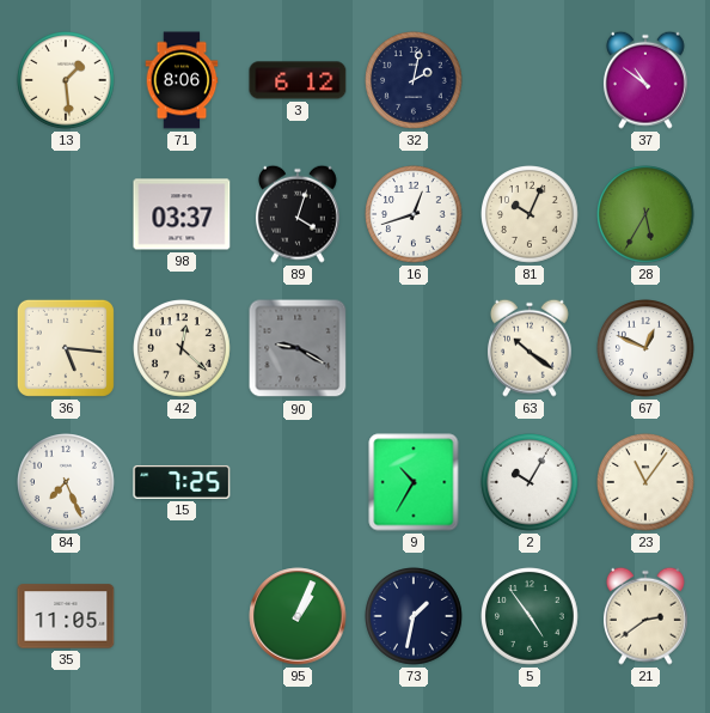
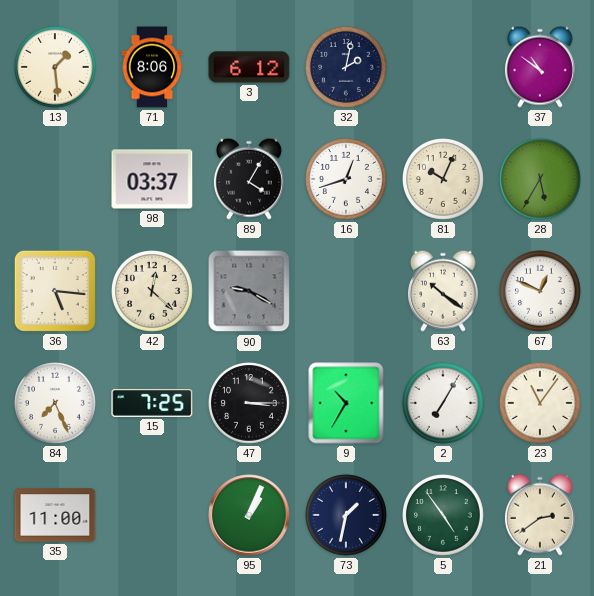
89: 4:03 -> 4:05
47: none -> 3:15
2: 10:05 -> 7:05
35: 11:05 -> 11:00
